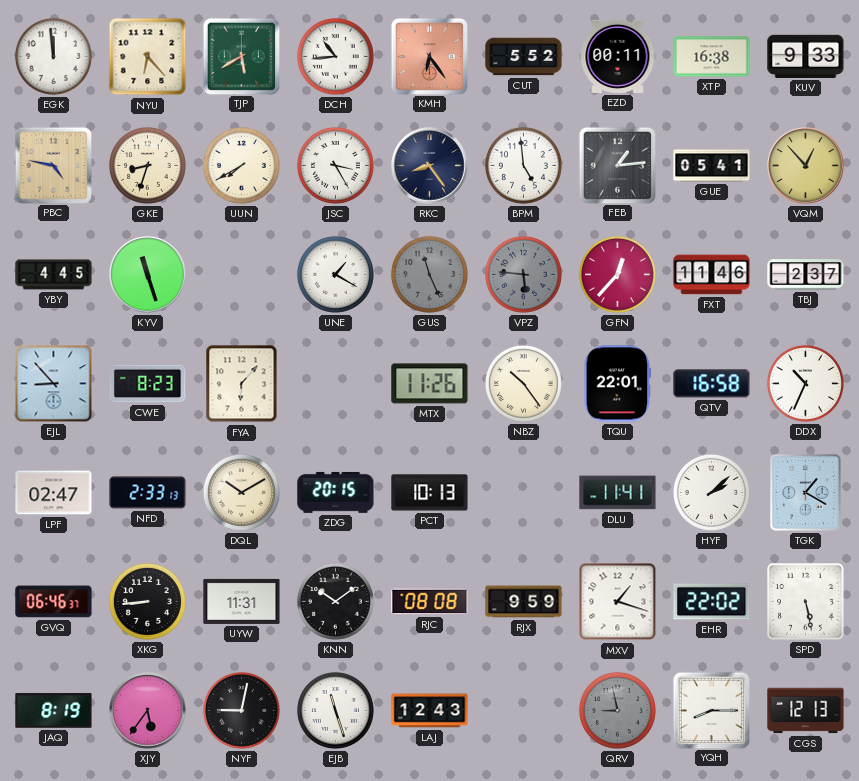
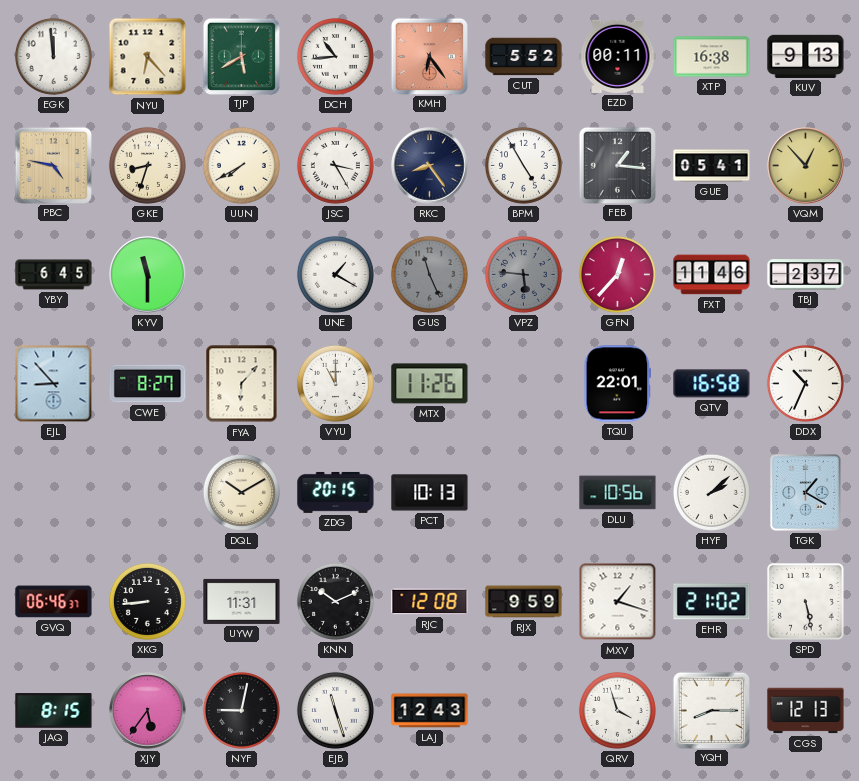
KUV: 9:33 -> 9:13
BPM: 4:59 -> 4:55
FEB: 1:14 -> 1:16
YBY: 4:45 -> 6:45
KYV: 11:27 -> 11:30
CWE: 8:23 -> 8:27
VYU: none -> 11:00
NBZ: 10:24 -> none
LPF: 02:47 -> none
NFD: 2:33 -> none
DLU: 11:41 -> 10:56
KNN: 10:09 -> 10:11
RJC: 08:08 -> 12:08
EHR: 22:02 -> 21:02
JAQ: 8:19 -> 8:15
QRV: 8:58 -> 3:57
QRV dial: grey -> white
